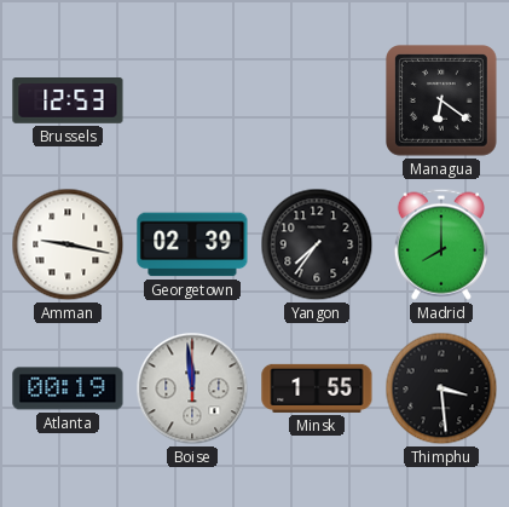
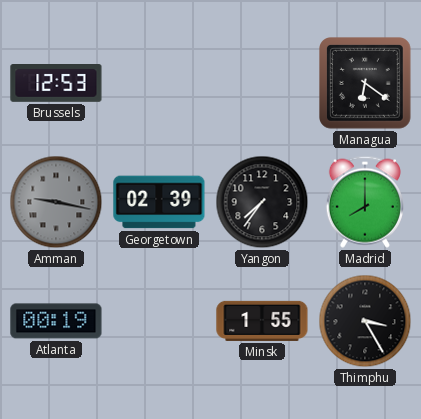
Amman dial: white -> grey
Boise: 11:59 -> none
Thimphu: 3:29 -> 3:25
